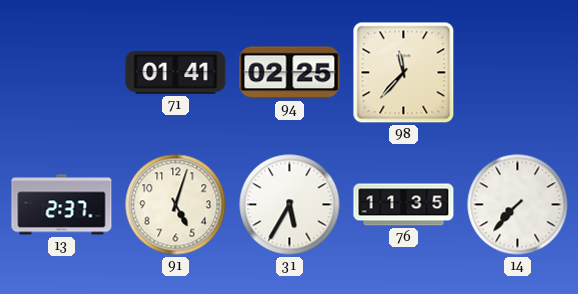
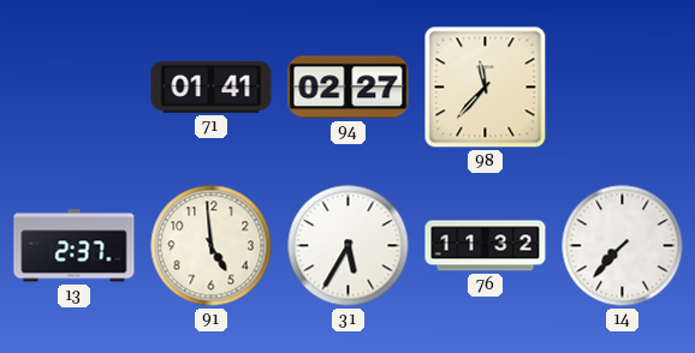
94: 02:25 -> 02:27
91: 5:03 -> 4:59
76: 11:35 -> 11:32
